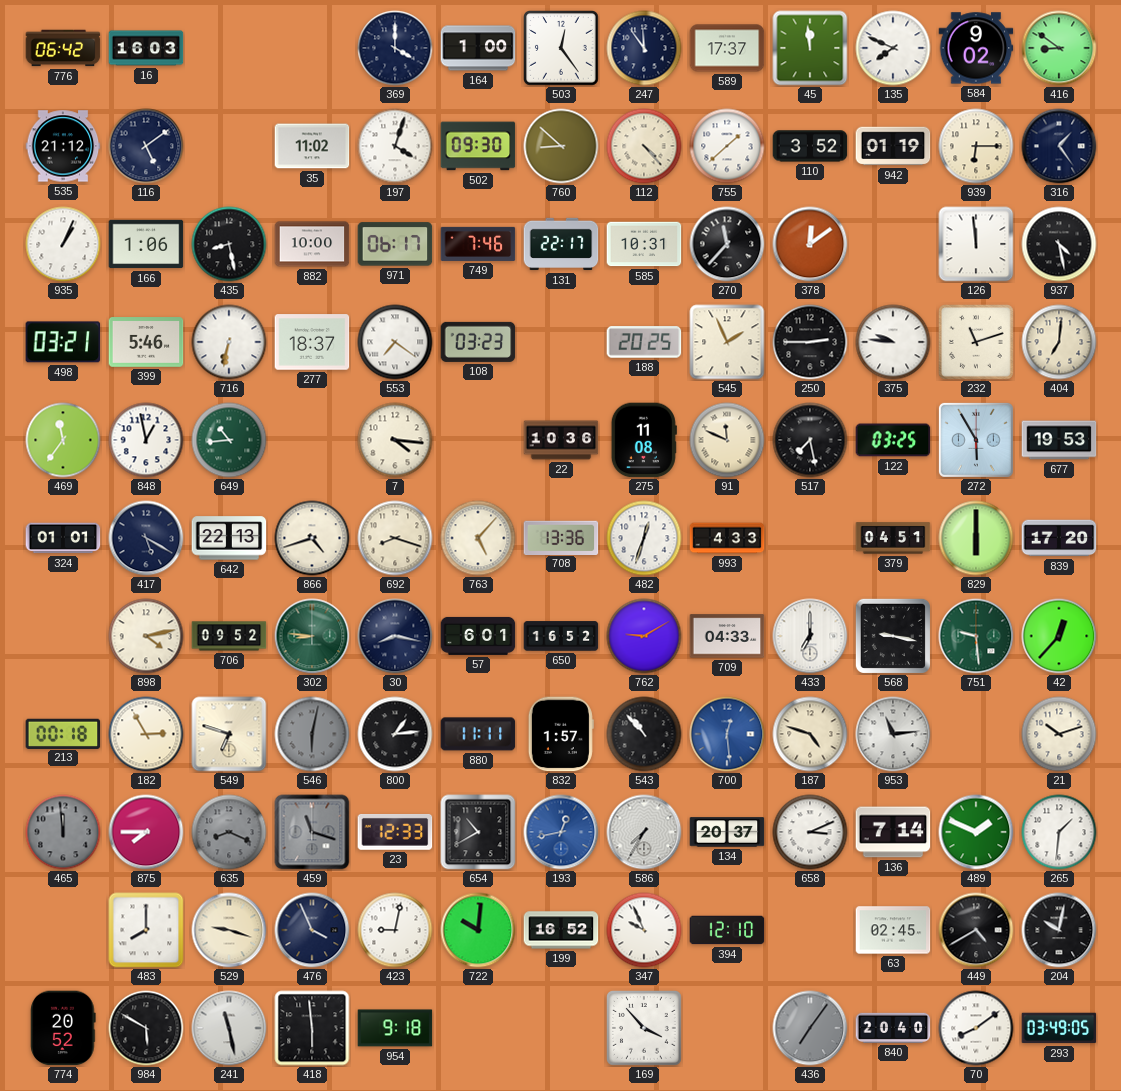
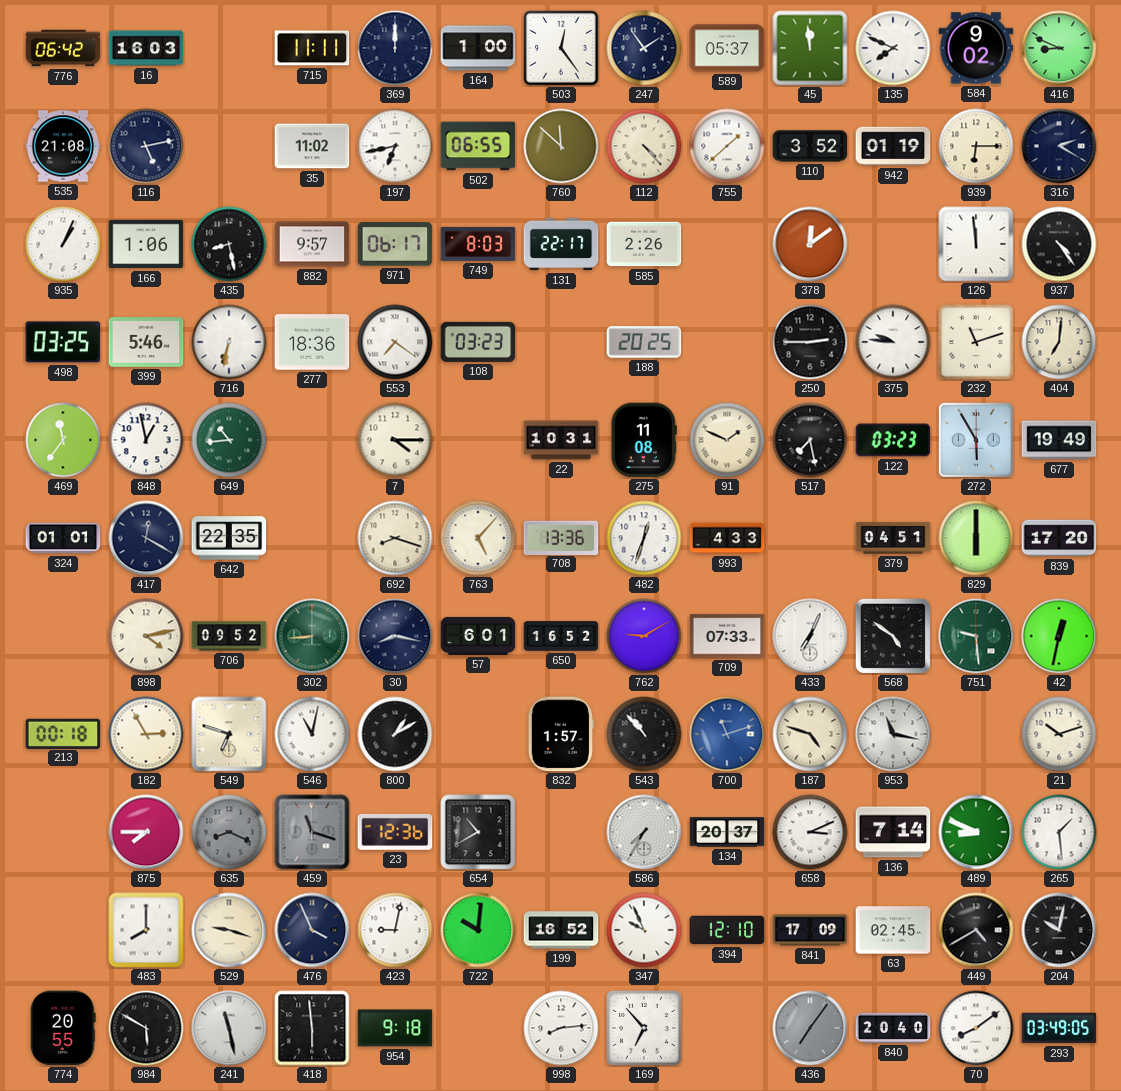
715: none -> 11:11
369: 4:00 -> 12:00
247: 11:54 -> 1:54
589: 17:37 -> 05:37
416: 8:51 -> 8:49
535: 21:12 -> 21:08
116: 5:09 -> 5:13
197: 4:03 -> 6:43
502: 09:30 -> 06:55
760: 8:52 -> 11:52
316: 1:24 -> 2:20
882: 10:00 -> 9:57
749: 7:46 -> 8:03
585: 10:31 -> 2:26
270: 11:37 -> none
937: 4:28 -> 4:24
498: 03:21 -> 03:25
277: 18:37 -> 18:36
545: 1:56 -> none
7: 4:16 -> 4:15
22: 10:36 -> 10:31
91: 11:49 -> 1:49
122: 03:25 -> 03:23
677: 19:53 -> 19:49
417: 5:20 -> 12:20
642: 22:13 -> 22:35
866: 4:42 -> none
302: 8:46 -> 8:44
709: 04:33 -> 07:33
433: 7:00 -> 7:04
568: 9:17 -> 4:51
42: 12:37 -> 12:32
546: 6:02 -> 11:02
546 dial: grey -> white
800: 1:14 -> 1:10
880: 11:11 -> none
700: 12:29 -> 11:12
953: 11:14 -> 11:17
465: 11:59 -> none
23: 12:33 -> 12:36
193: 12:43 -> none
489: 1:49 -> 8:49
265: 1:31 -> 1:29
841: none -> 17:09
774: 20:52 -> 20:55
998: none -> 8:14
169: 3:53 -> 6:53
